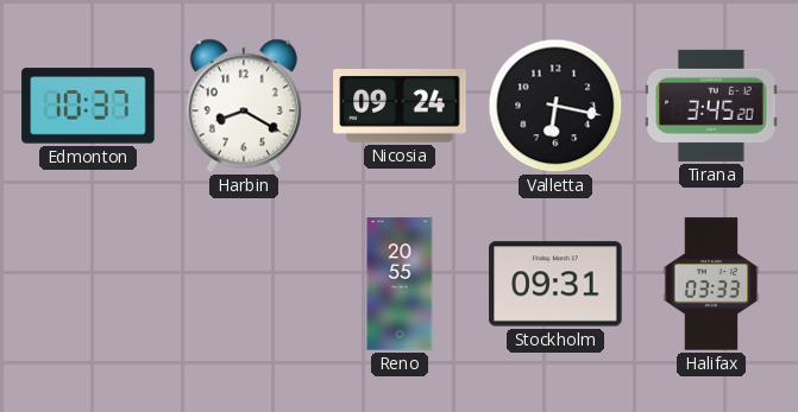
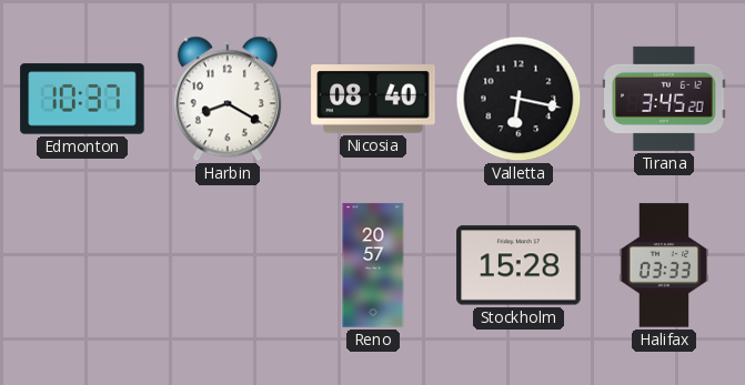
Nicosia: 09:24 -> 08:40
Reno: 20:55 -> 20:57
Stockholm: 09:31 -> 15:28
